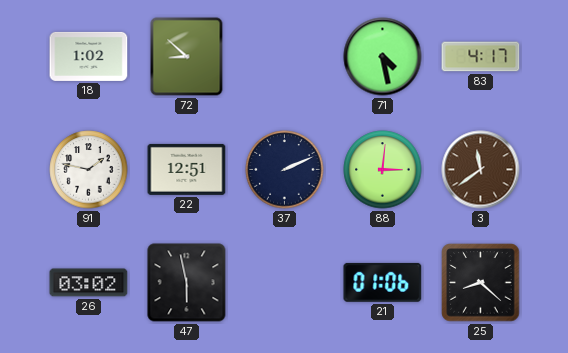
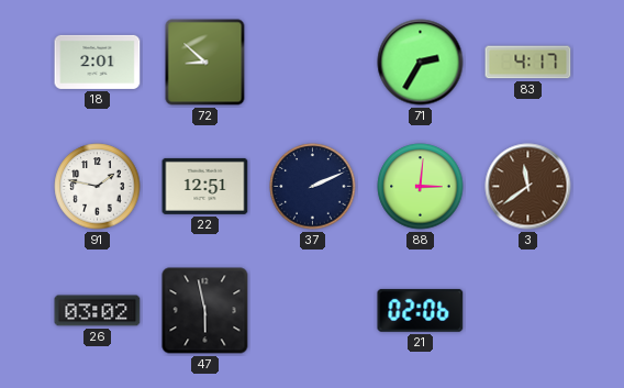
18: 1:02 -> 2:01
71: 4:28 -> 2:35
21: 01:06 -> 02:06
25: 8:22 -> none
